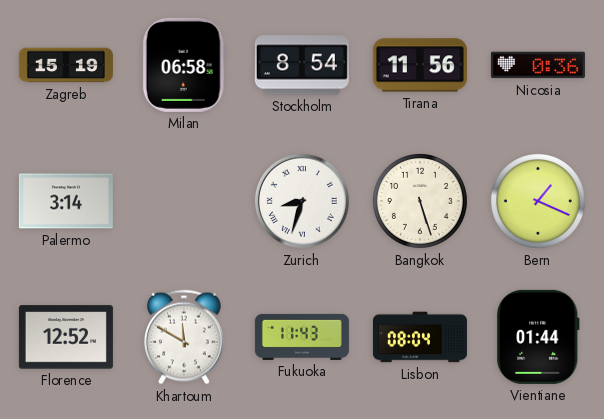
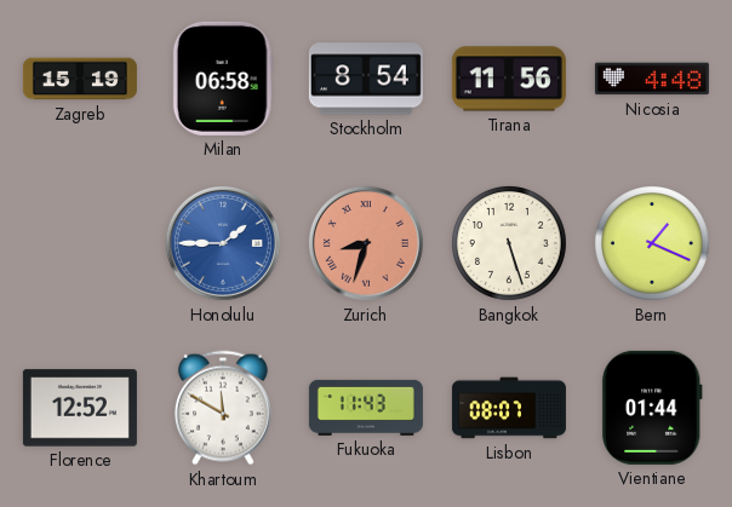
Nicosia: 0:36 -> 4:48
Palermo: 3:14 -> none
Honolulu: none -> 1:45
Zurich dial: white -> salmon
Lisbon: 08:04 -> 08:07
